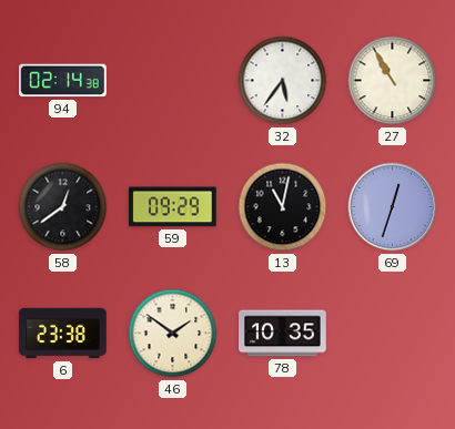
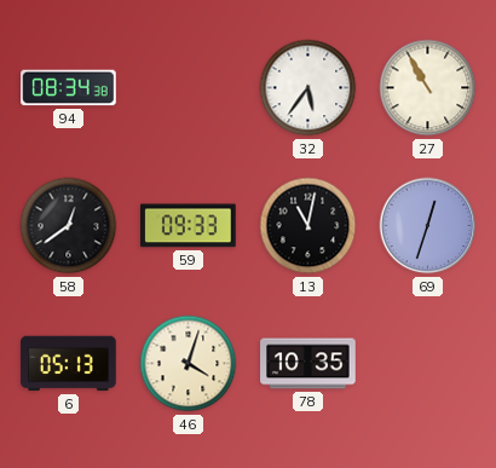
94: 02:14 -> 08:34
59: 09:29 -> 09:33
6: 23:38 -> 05:13
46: 1:51 -> 4:03
